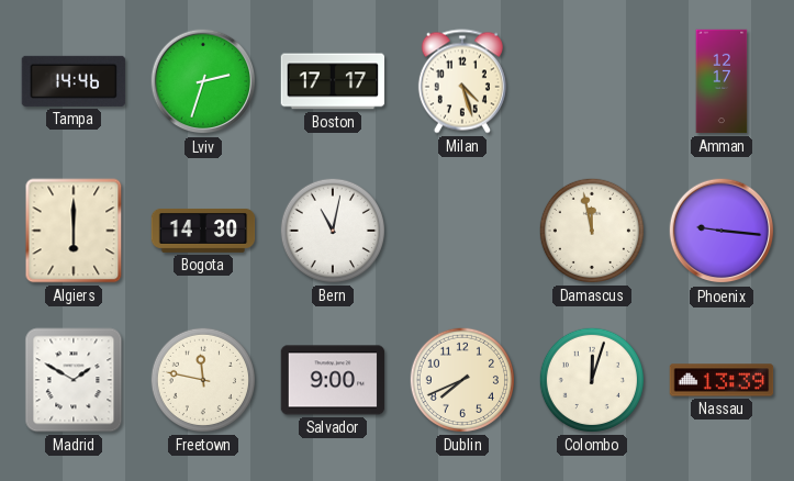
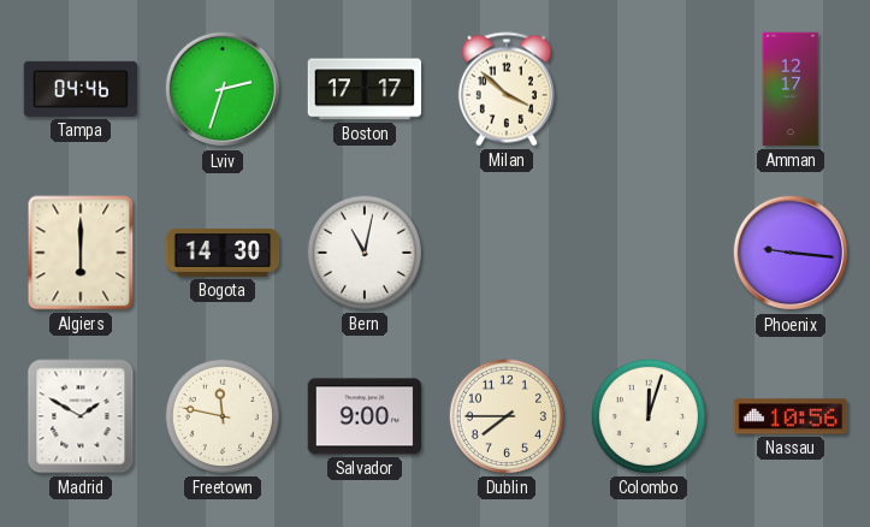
Tampa: 14:46 -> 04:46
Milan: 4:27 -> 3:52
Damascus: 11:58 -> none
Dublin: 7:41 -> 7:45
Nassau: 13:39 -> 10:56
